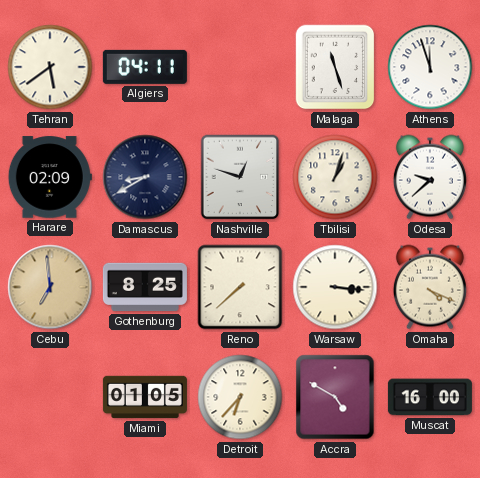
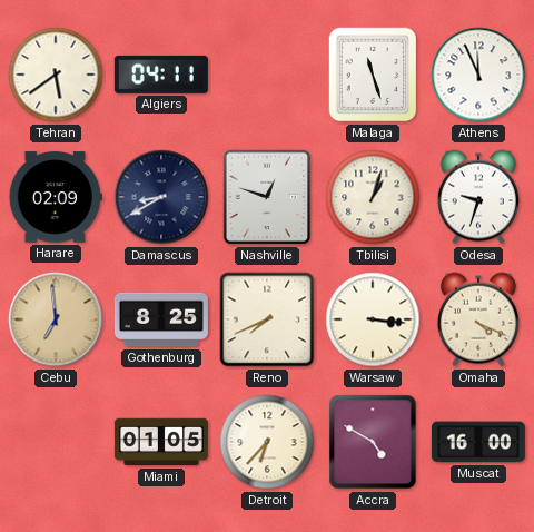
Athens: 11:57 -> 11:56
Odesa: 9:38 -> 9:33
Reno: 7:38 -> 7:41
